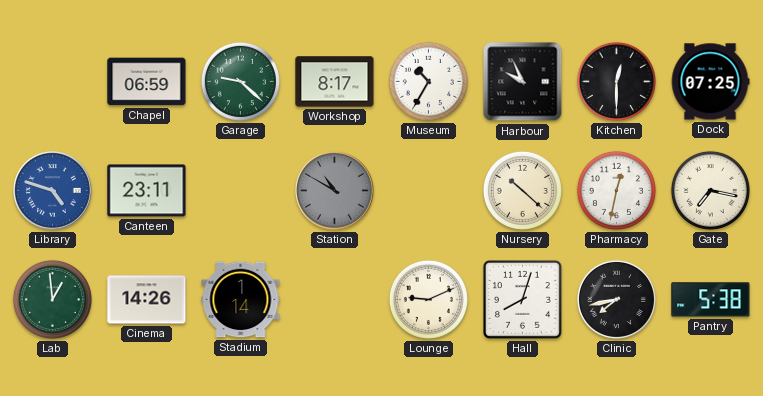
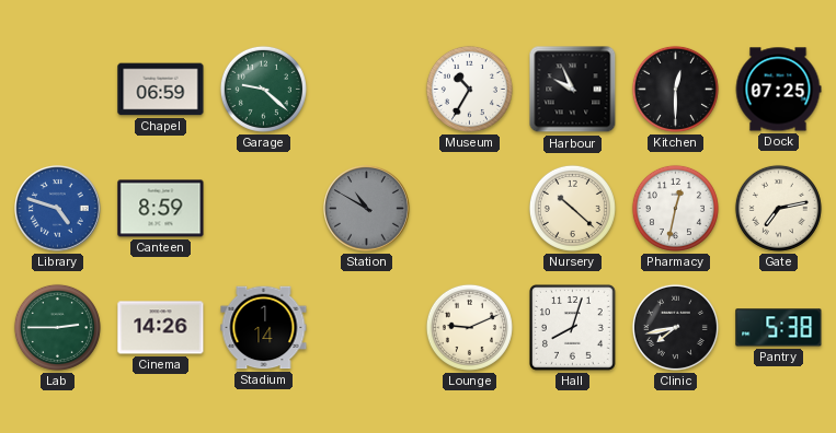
Workshop: 8:17 -> none
Canteen: 23:11 -> 8:59
Gate: 7:17 -> 7:13
Lab: 12:59 -> 2:45
